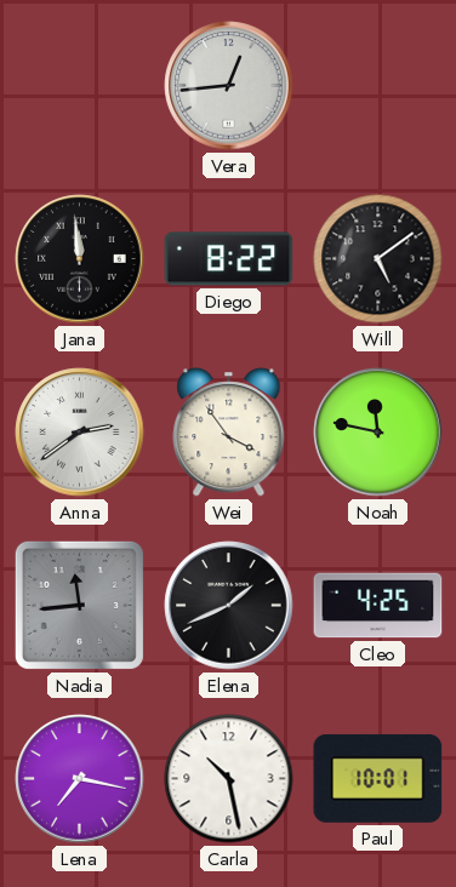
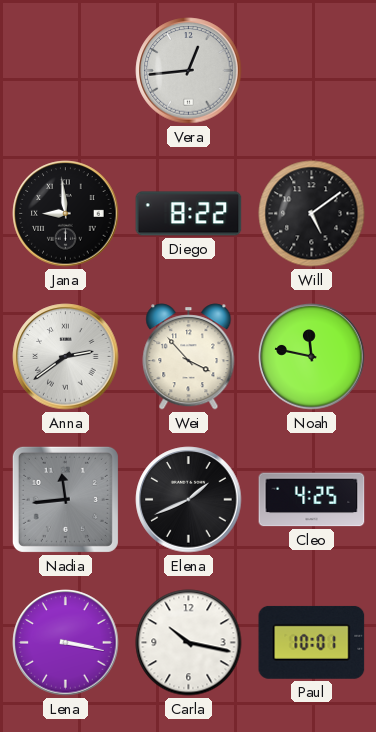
Jana: 11:59 -> 8:59
Wei: 3:54 -> 3:53
Lena: 7:17 -> 3:17
Carla: 10:28 -> 10:17
